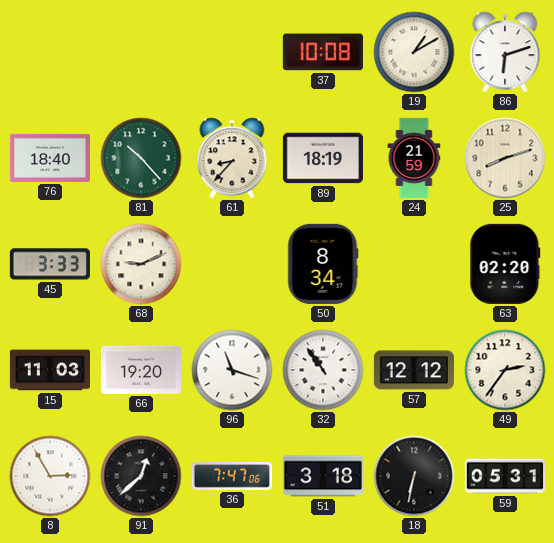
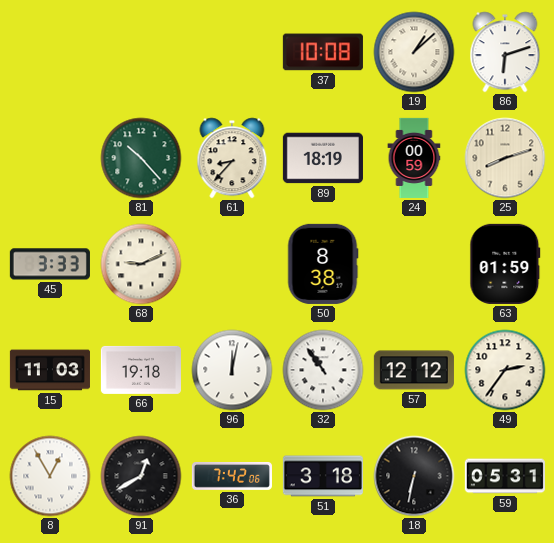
19: 1:10 -> 1:08
76: 18:40 -> none
24: 21:59 -> 00:59
50: 8:34 -> 8:38
63: 02:20 -> 01:59
66: 19:20 -> 19:18
96: 11:18 -> 12:02
8: 2:55 -> 12:55
91: 12:38 -> 12:40
36: 7:47 -> 7:42
